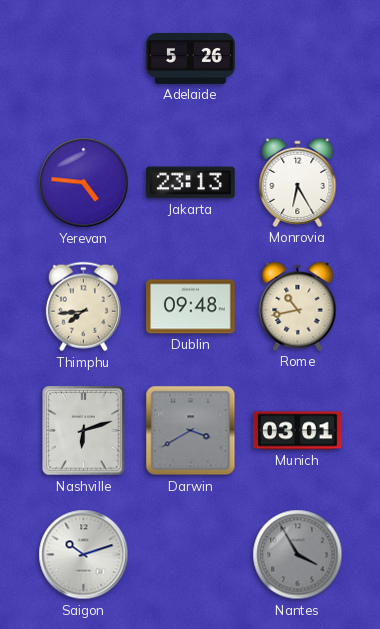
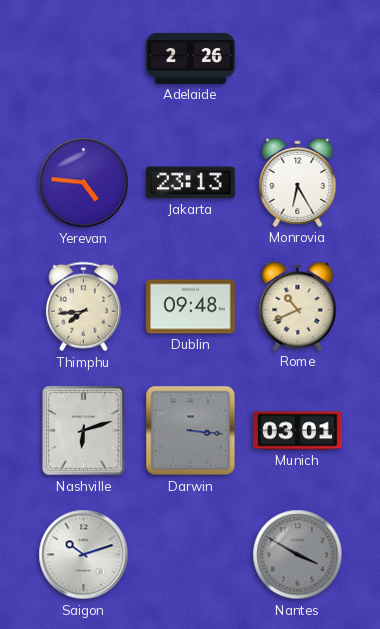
Adelaide: 5:26 -> 2:26
Rome: 10:43 -> 10:41
Darwin: 3:40 -> 3:16
Nantes: 3:55 -> 3:50
